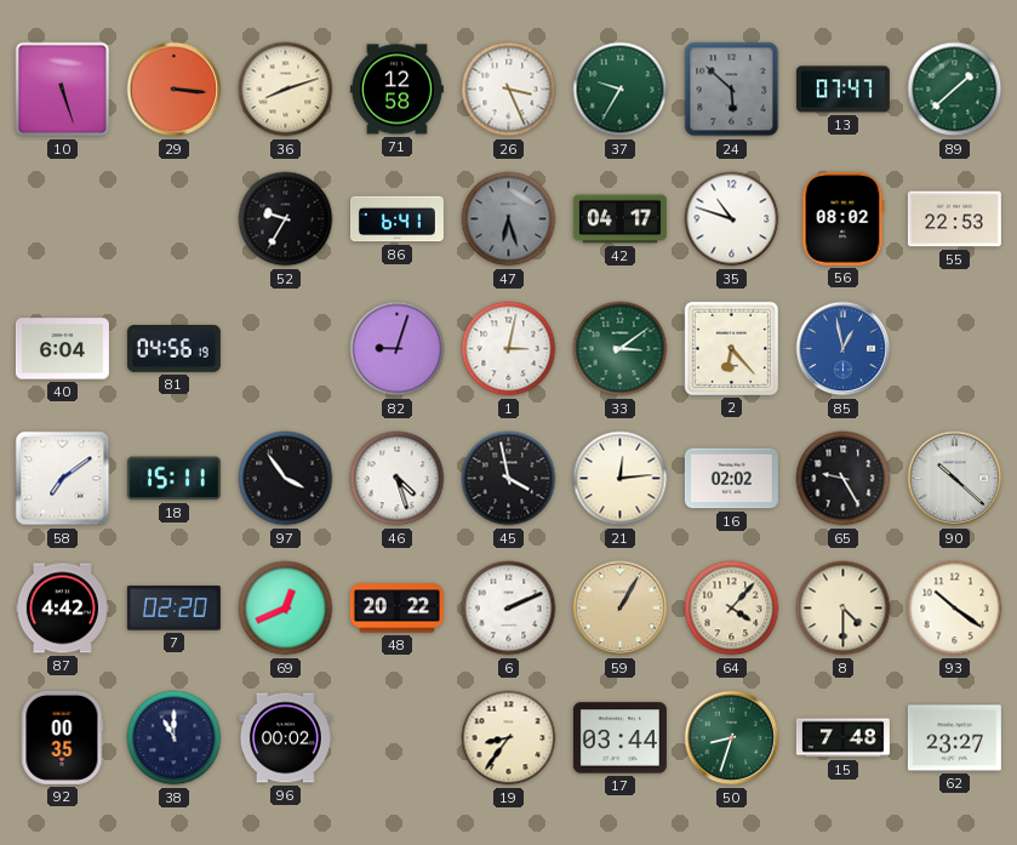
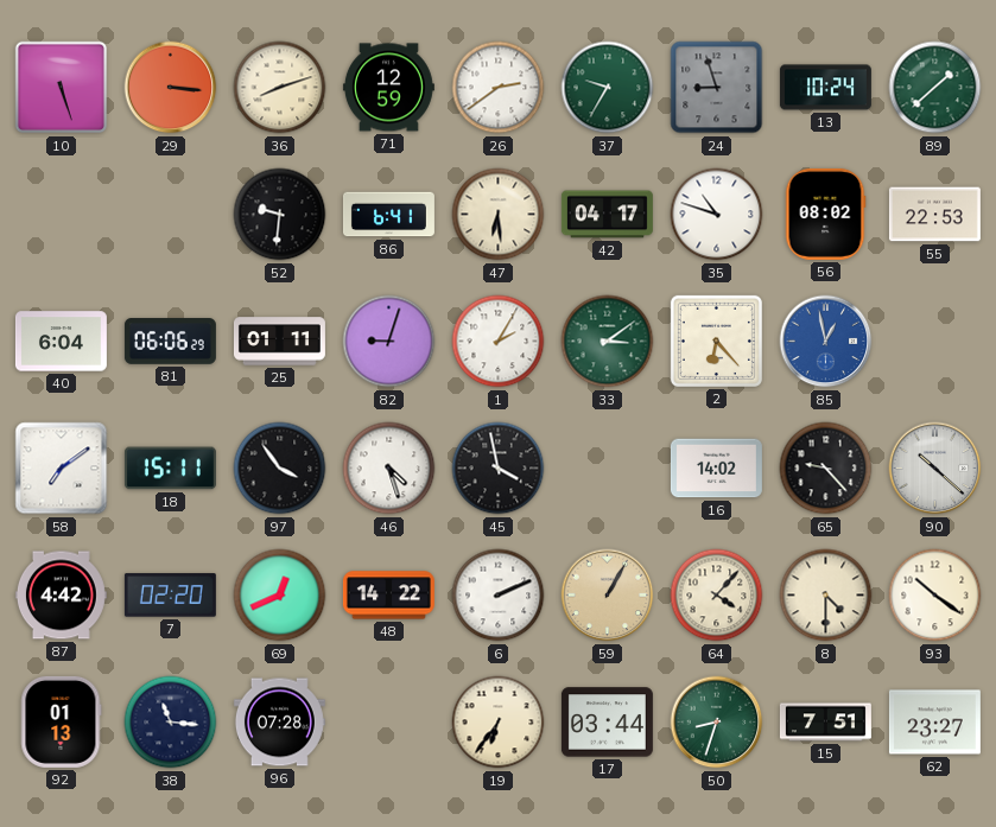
71: 12:58 -> 12:59
26: 3:26 -> 2:39
24: 5:52 -> 8:57
13: 07:47 -> 10:24
52: 9:35 -> 9:31
47: 6:27 -> 6:29
47 dial: grey -> cream
81: 04:56 -> 06:06
25: none -> 01:11
1: 3:02 -> 2:05
21: 12:14 -> none
16: 02:02 -> 14:02
65: 9:25 -> 9:23
48: 20:22 -> 14:22
92: 00:35 -> 01:13
38: 11:00 -> 11:16
96: 00:02 -> 07:28
19: 8:36 -> 6:36
15: 7:48 -> 7:51
